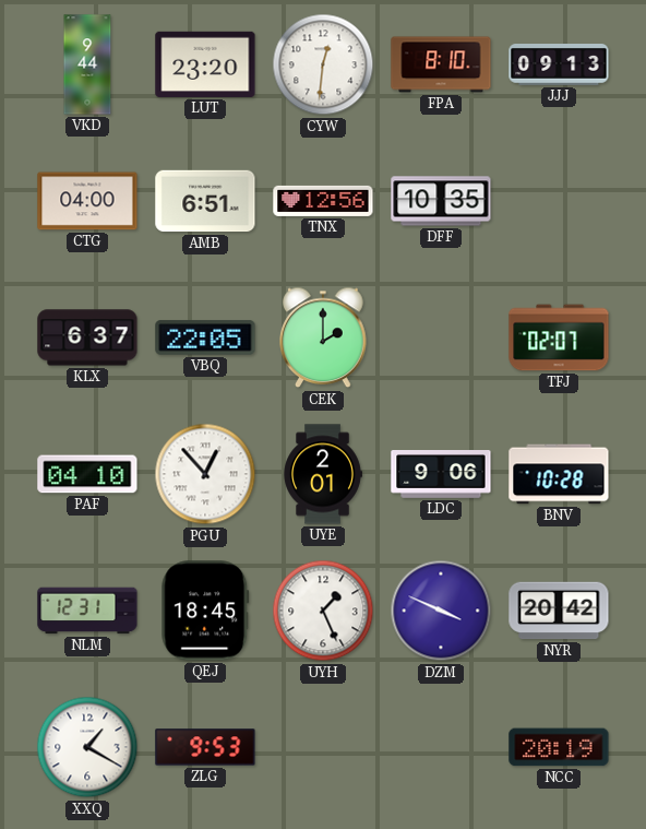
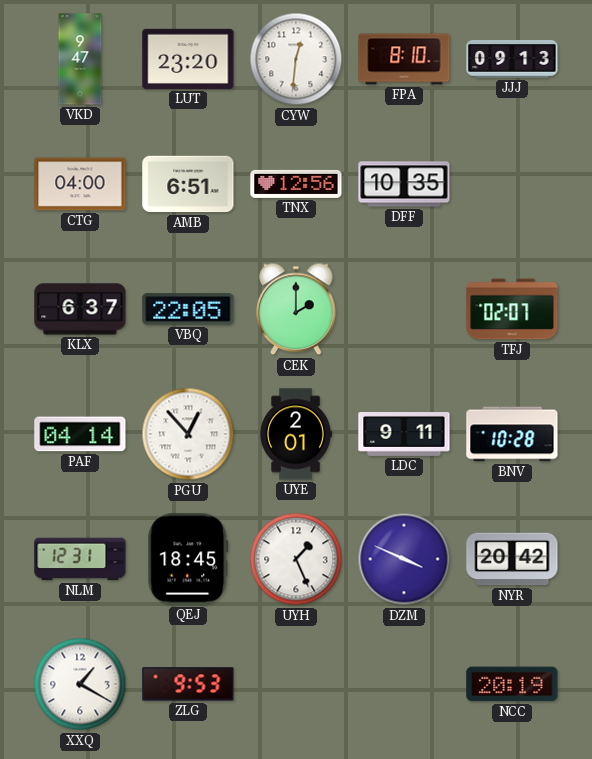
VKD: 9:44 -> 9:47
PAF: 04:10 -> 04:14
LDC: 9:06 -> 9:11
